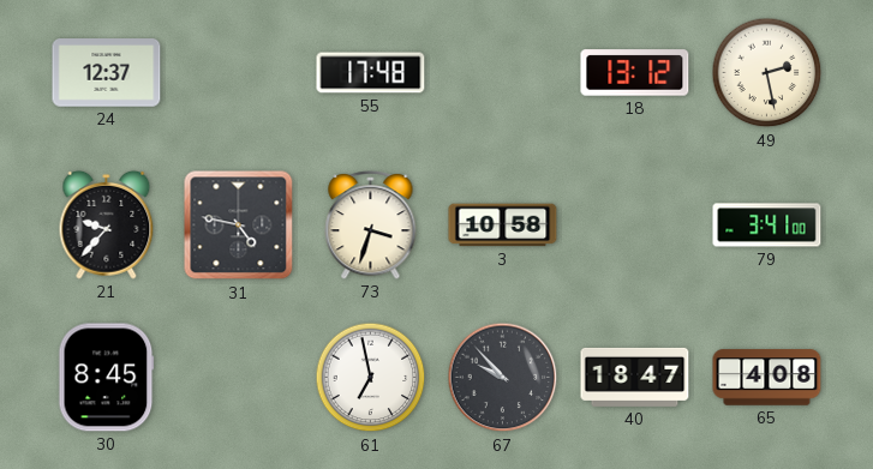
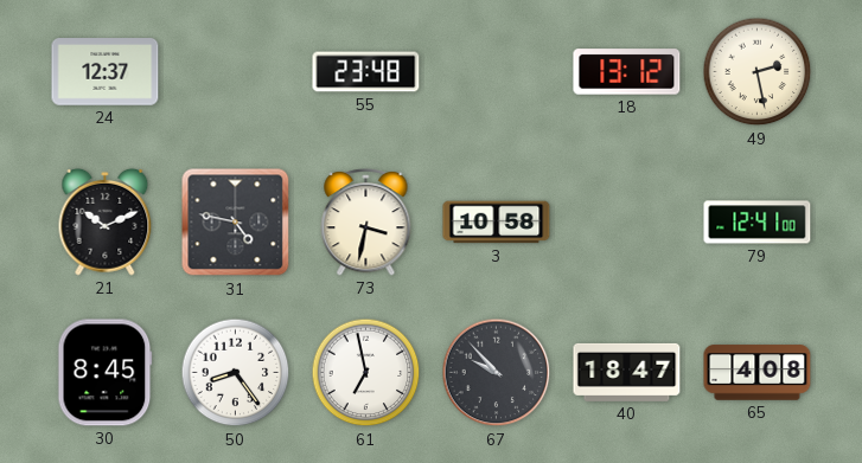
55: 17:48 -> 23:48
21: 9:37 -> 10:11
73: 3:33 -> 3:32
79: 3:41 -> 12:41
50: none -> 8:24
